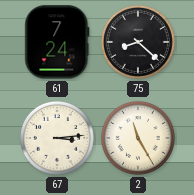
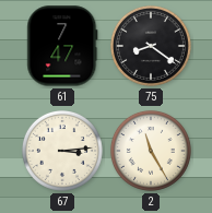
61: 7:24 -> 7:47
75: 8:22 -> 8:21
